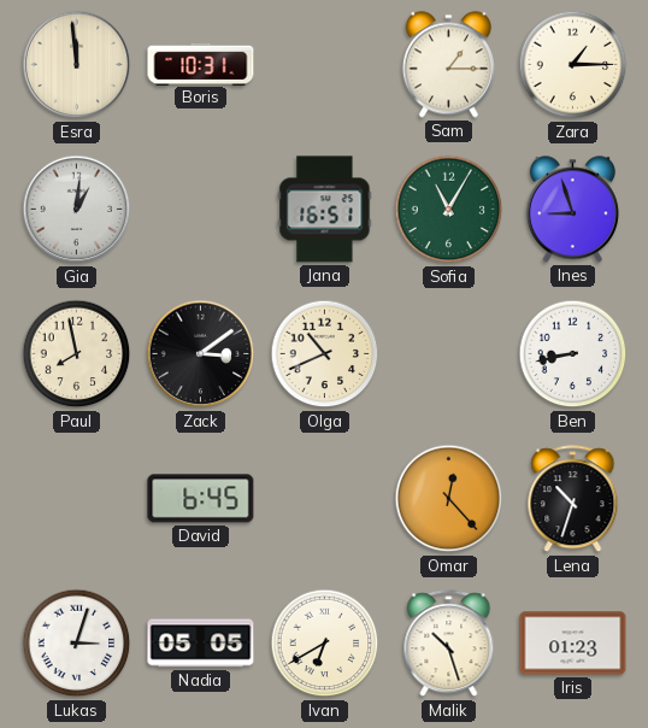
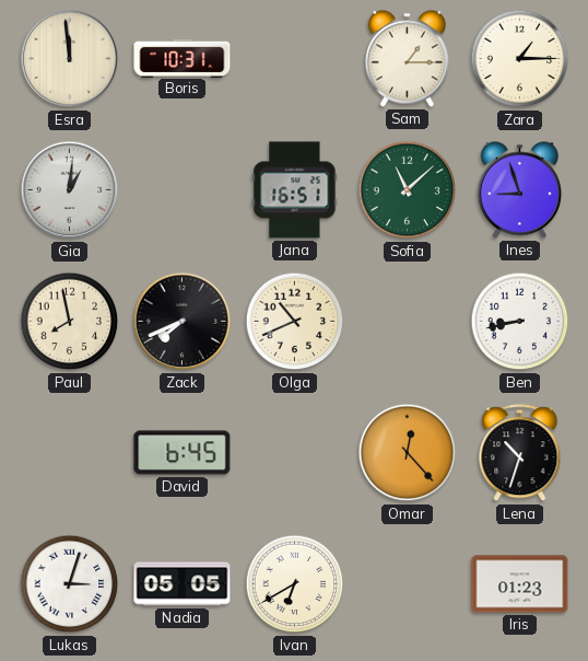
Sofia: 11:05 -> 11:08
Zack: 3:09 -> 7:41
Malik: 10:27 -> none
